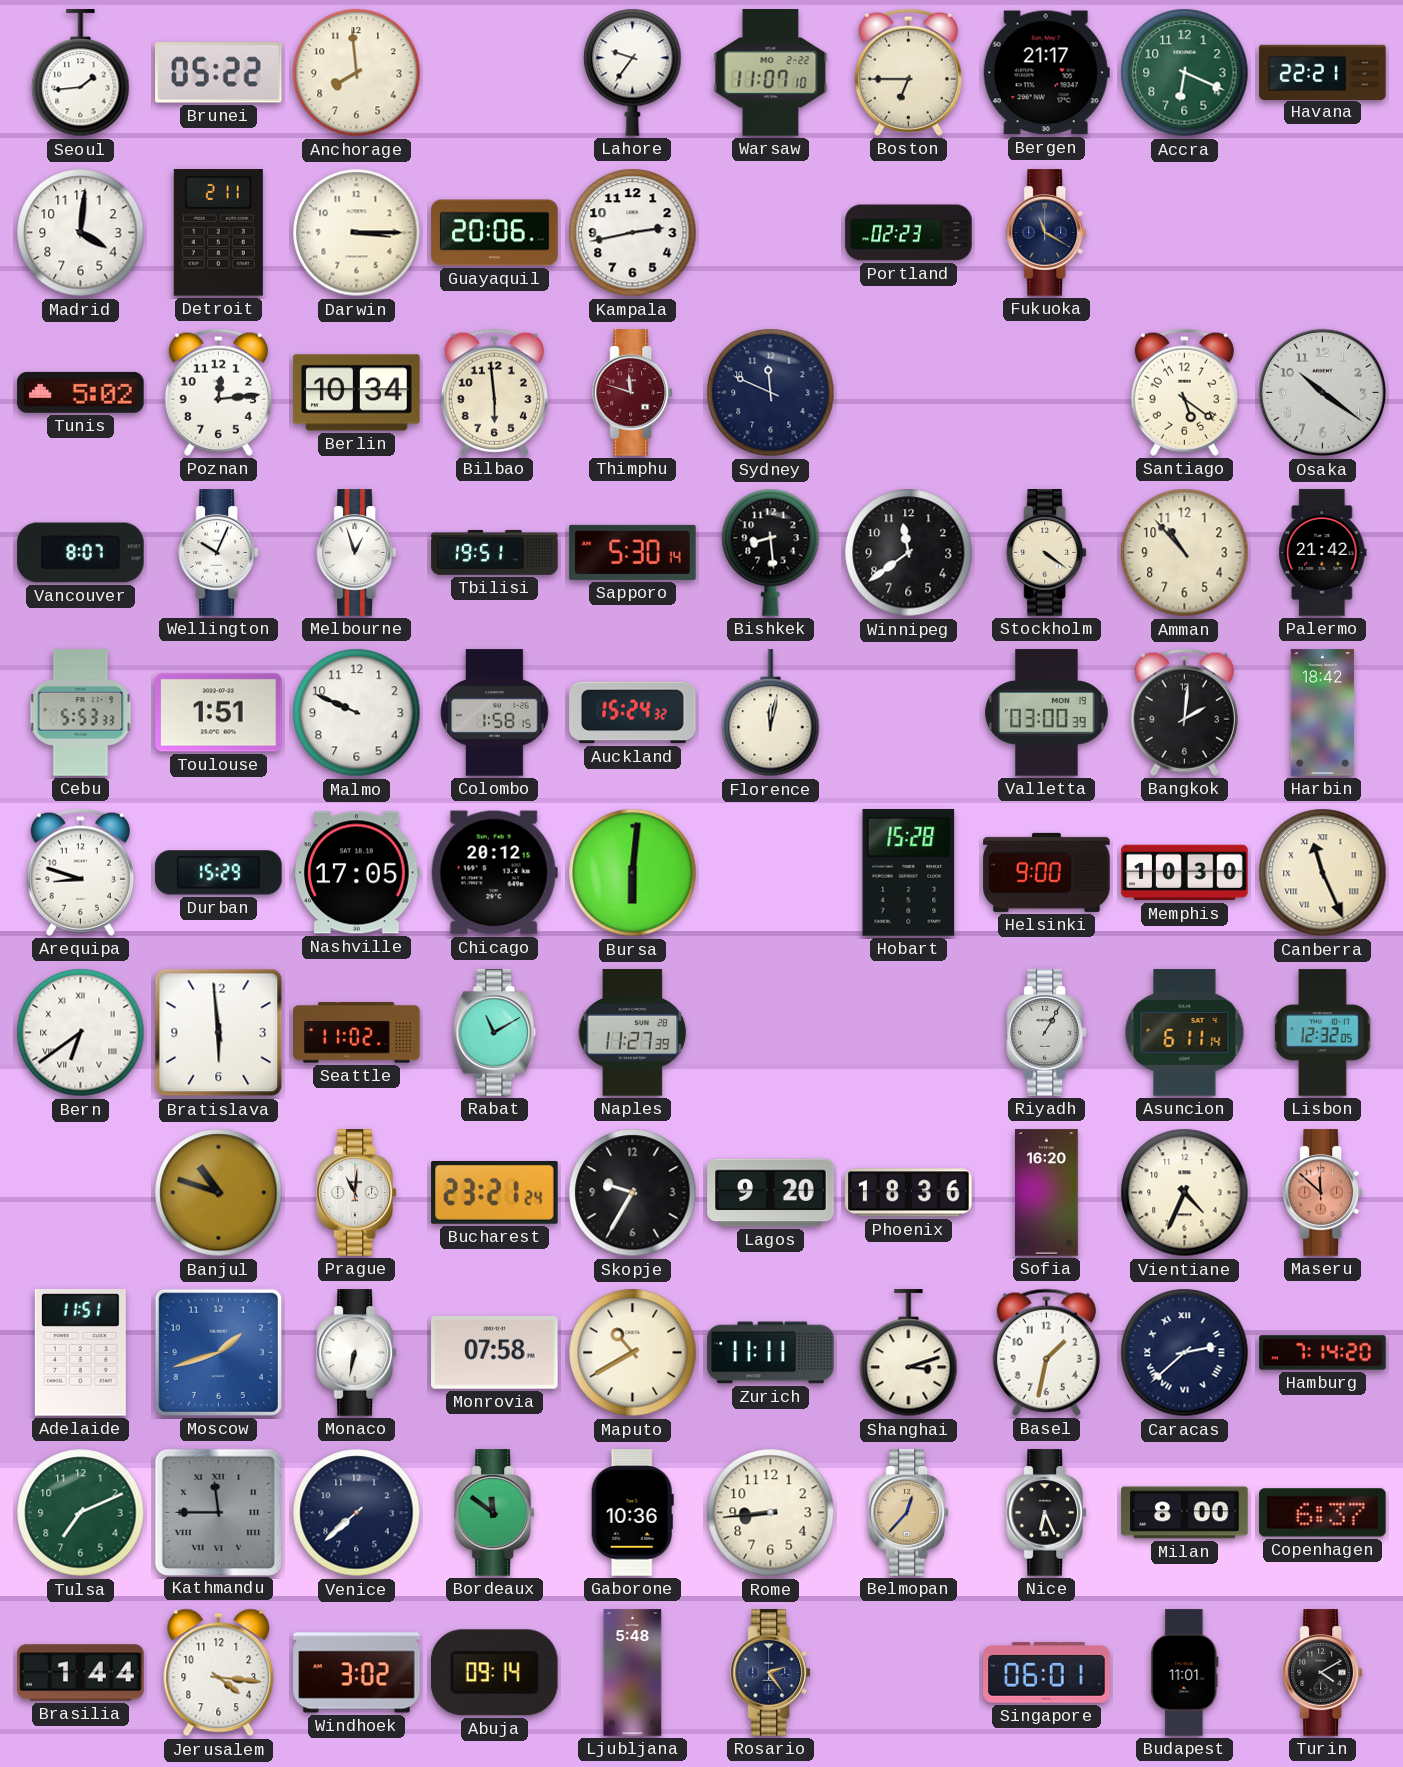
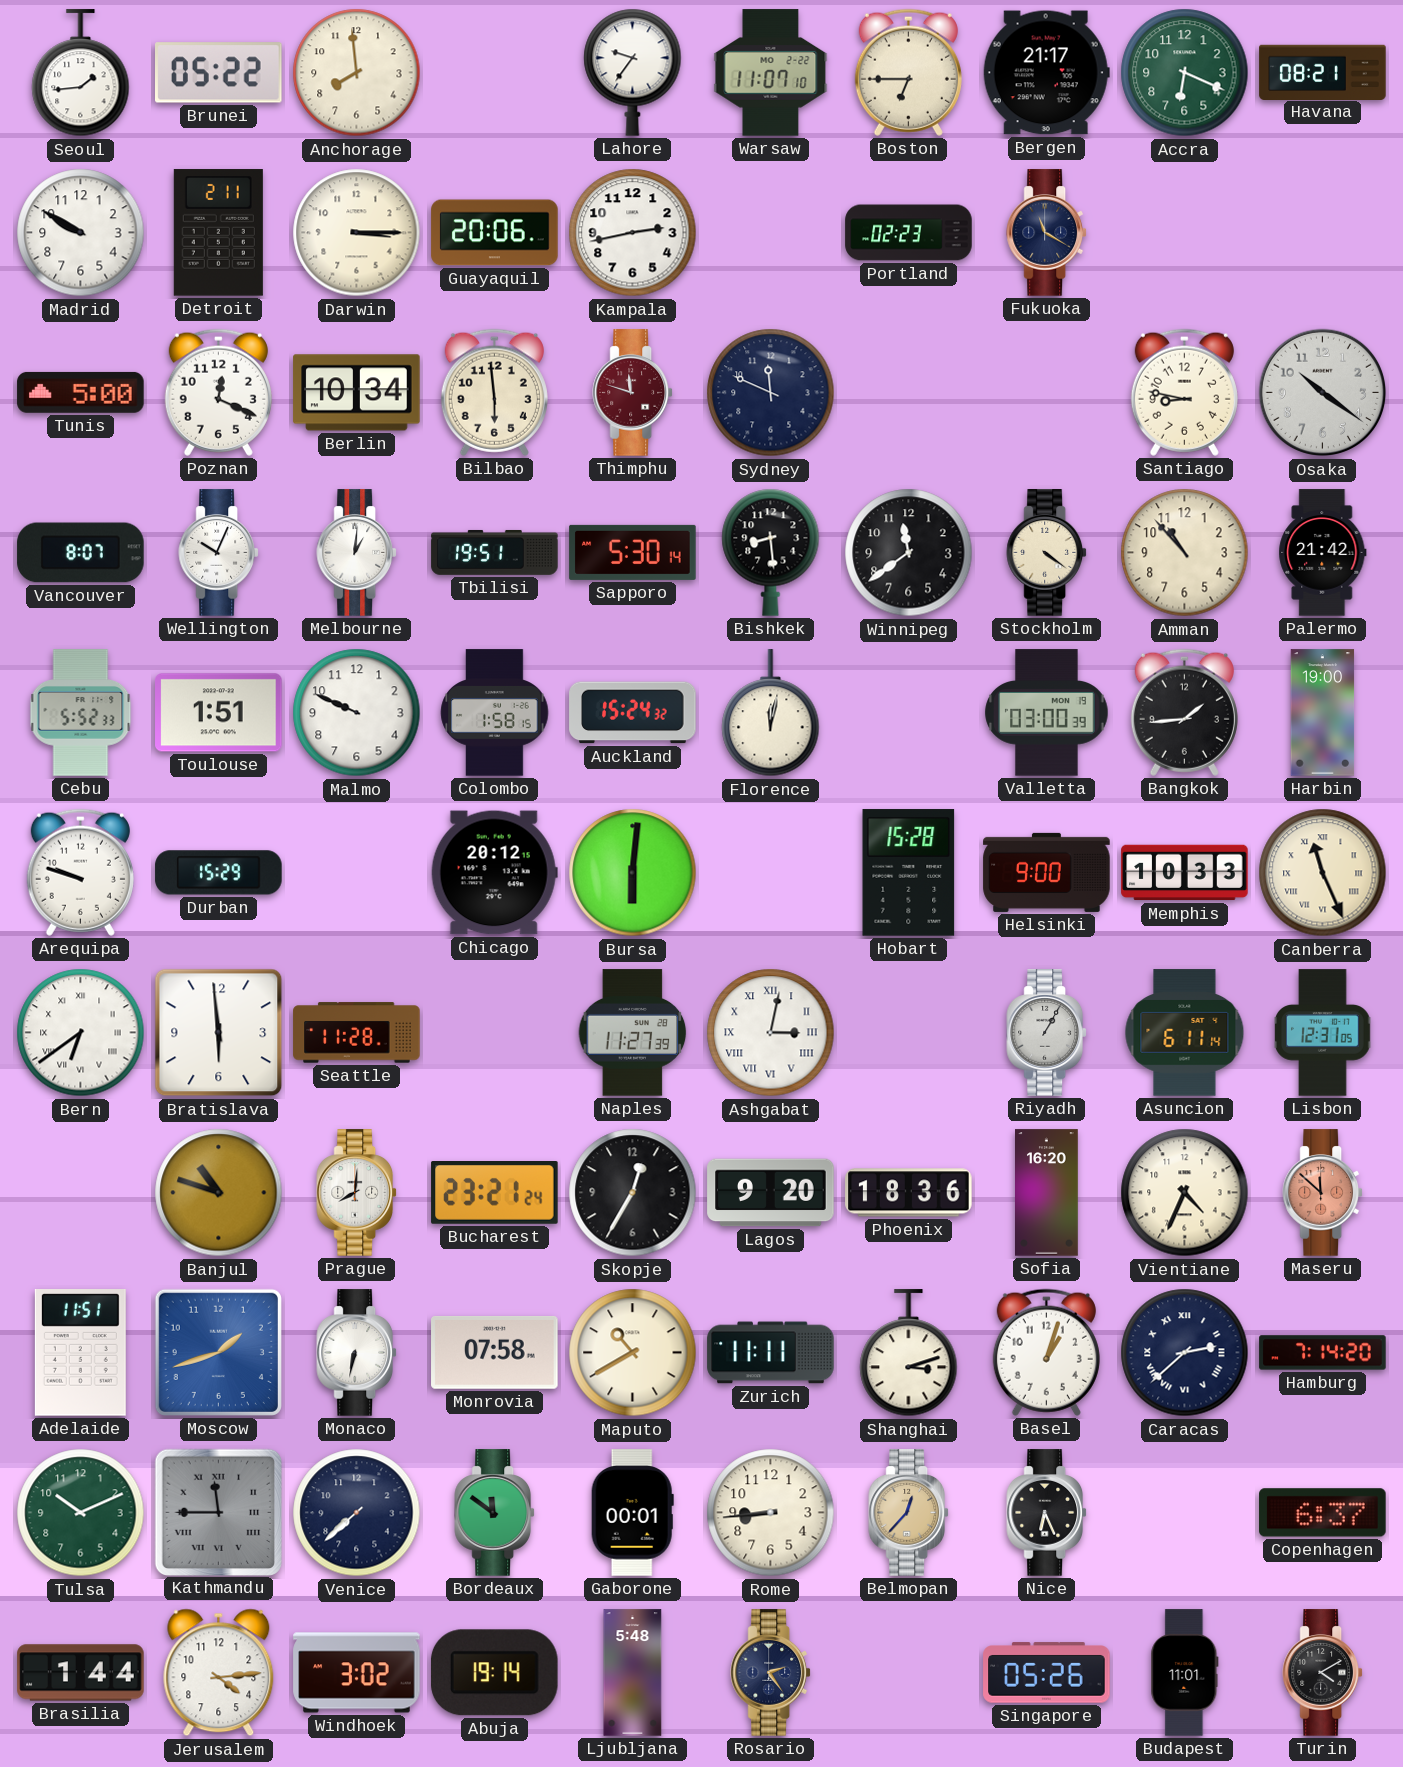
Havana: 22:21 -> 08:21
Madrid: 4:01 -> 9:50
Tunis: 5:02 -> 5:00
Poznan: 12:14 -> 12:19
Santiago: 5:21 -> 8:47
Melbourne: 12:57 -> 1:01
Cebu: 5:53 -> 5:52
Bangkok: 2:01 -> 1:44
Harbin: 18:42 -> 19:00
Arequipa: 8:48 -> 9:48
Nashville: 17:05 -> none
Memphis: 10:30 -> 10:33
Seattle: 11:02 -> 11:28
Rabat: 11:10 -> none
Ashgabat: none -> 3:02
Lisbon: 12:32 -> 12:31
Prague: 11:01 -> 8:01
Skopje: 9:35 -> 12:35
Basel: 1:32 -> 1:03
Tulsa: 7:11 -> 10:11
Gaborone: 10:36 -> 00:01
Milan: 8:00 -> none
Jerusalem: 4:16 -> 4:14
Abuja: 09:14 -> 19:14
Singapore: 06:01 -> 05:26
